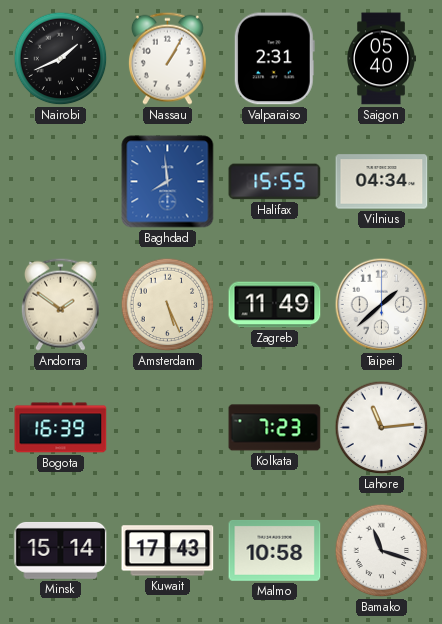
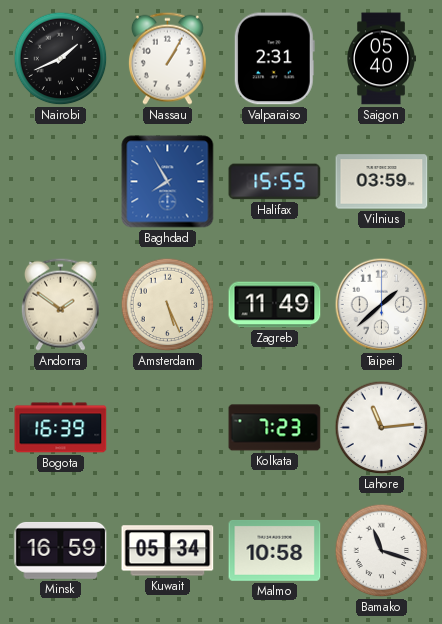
Baghdad: 7:59 -> 7:55
Vilnius: 04:34 -> 03:59
Minsk: 15:14 -> 16:59
Kuwait: 17:43 -> 05:34
